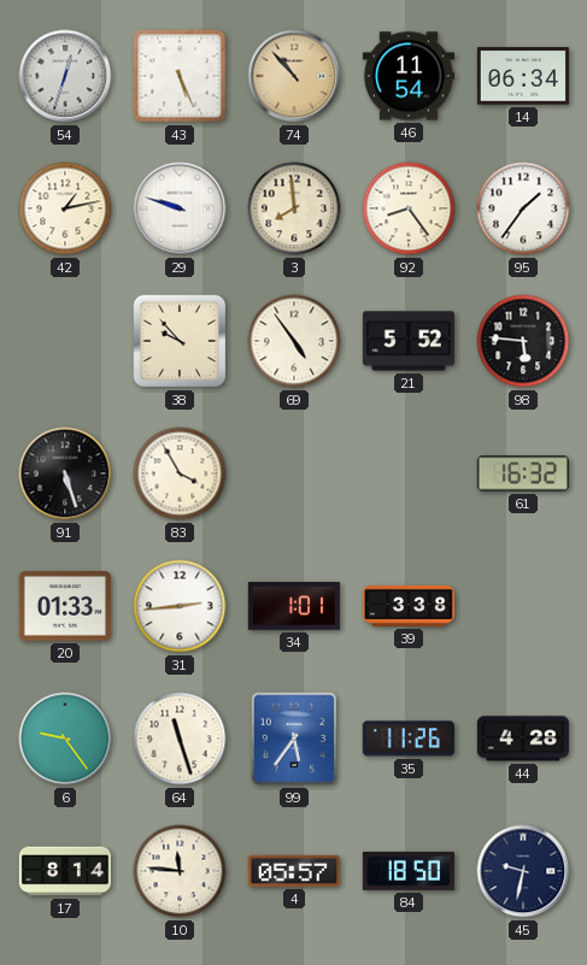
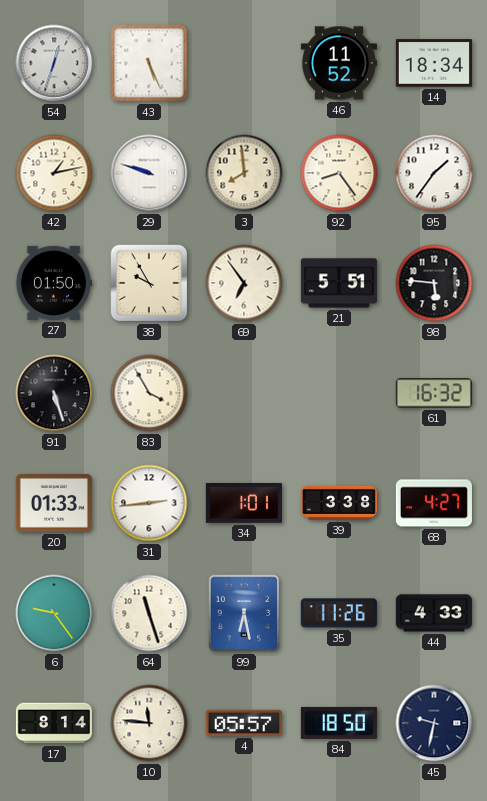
74: 10:53 -> none
46: 11:54 -> 11:52
14: 06:34 -> 18:34
27: none -> 01:50
38: 9:53 -> 9:55
69: 4:54 -> 6:54
21: 5:52 -> 5:51
68: none -> 4:27
99: 5:36 -> 6:28
44: 4:28 -> 4:33
